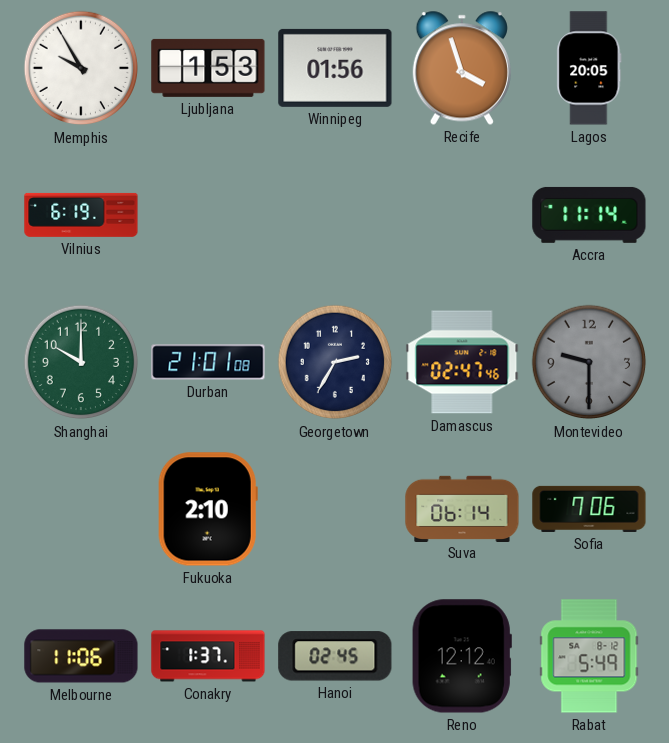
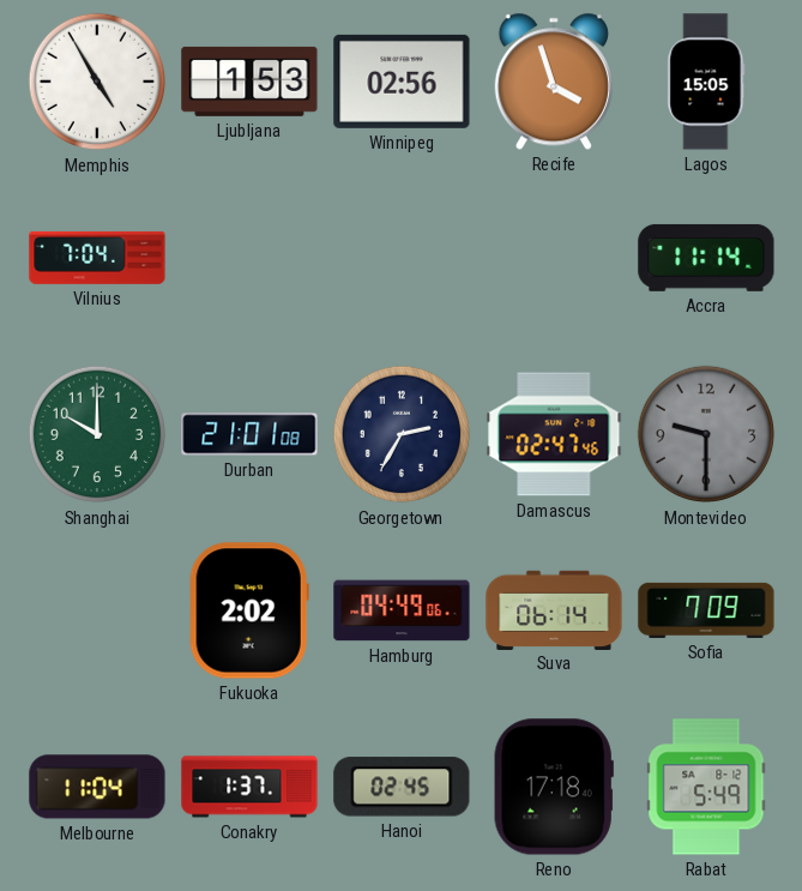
Memphis: 9:55 -> 4:55
Winnipeg: 01:56 -> 02:56
Lagos: 20:05 -> 15:05
Vilnius: 6:19 -> 7:04
Fukuoka: 2:10 -> 2:02
Hamburg: none -> 04:49
Sofia: 7:06 -> 7:09
Melbourne: 11:06 -> 11:04
Reno: 12:12 -> 17:18
